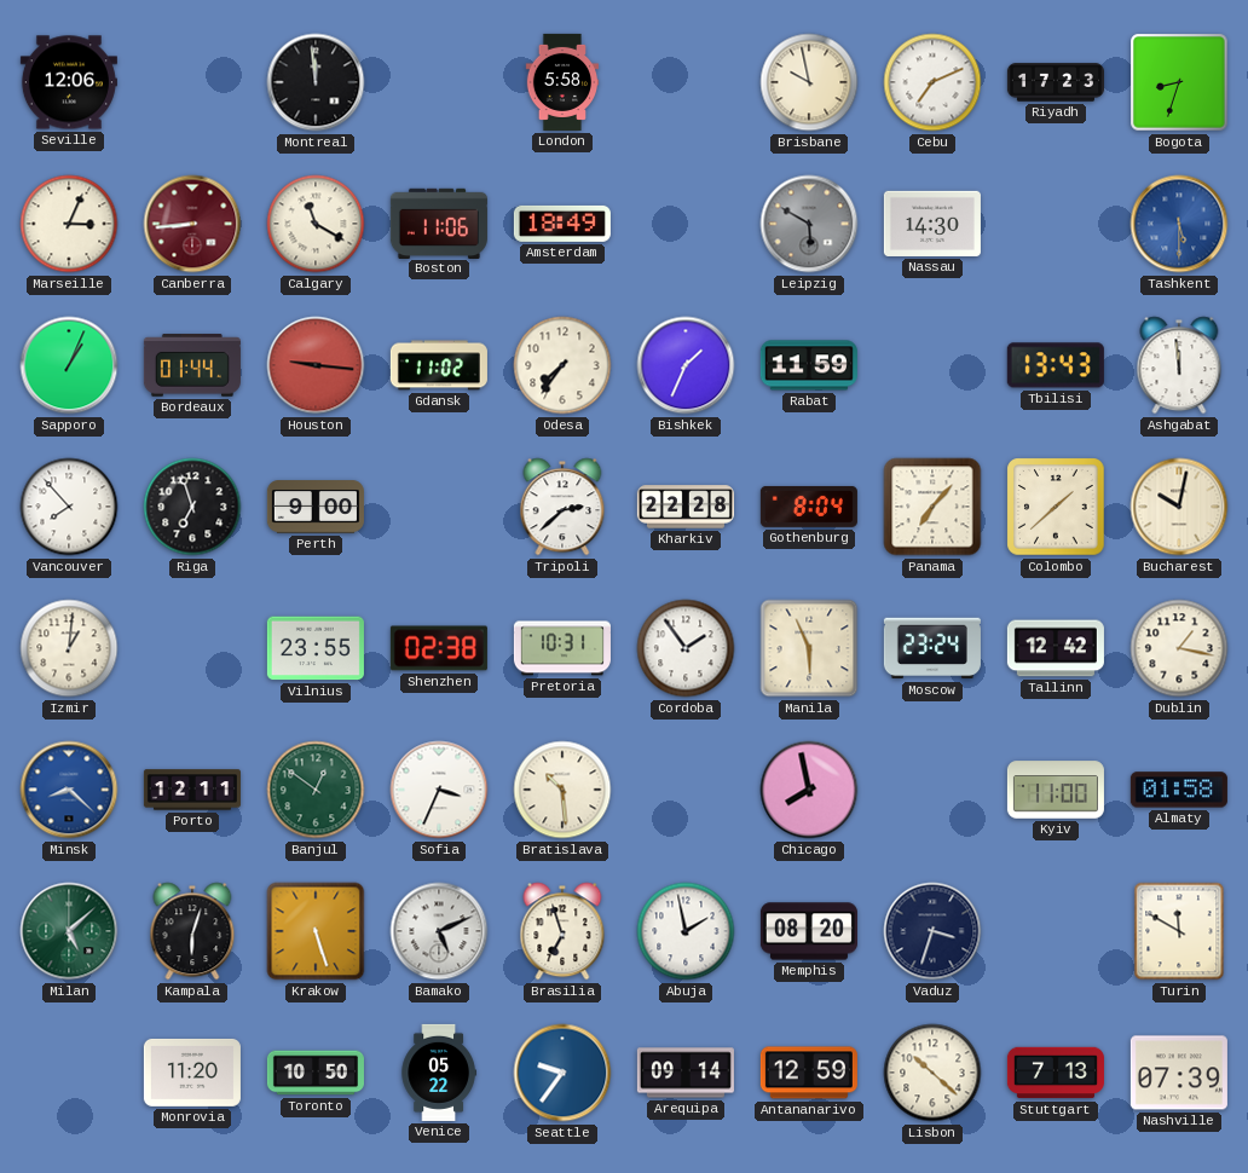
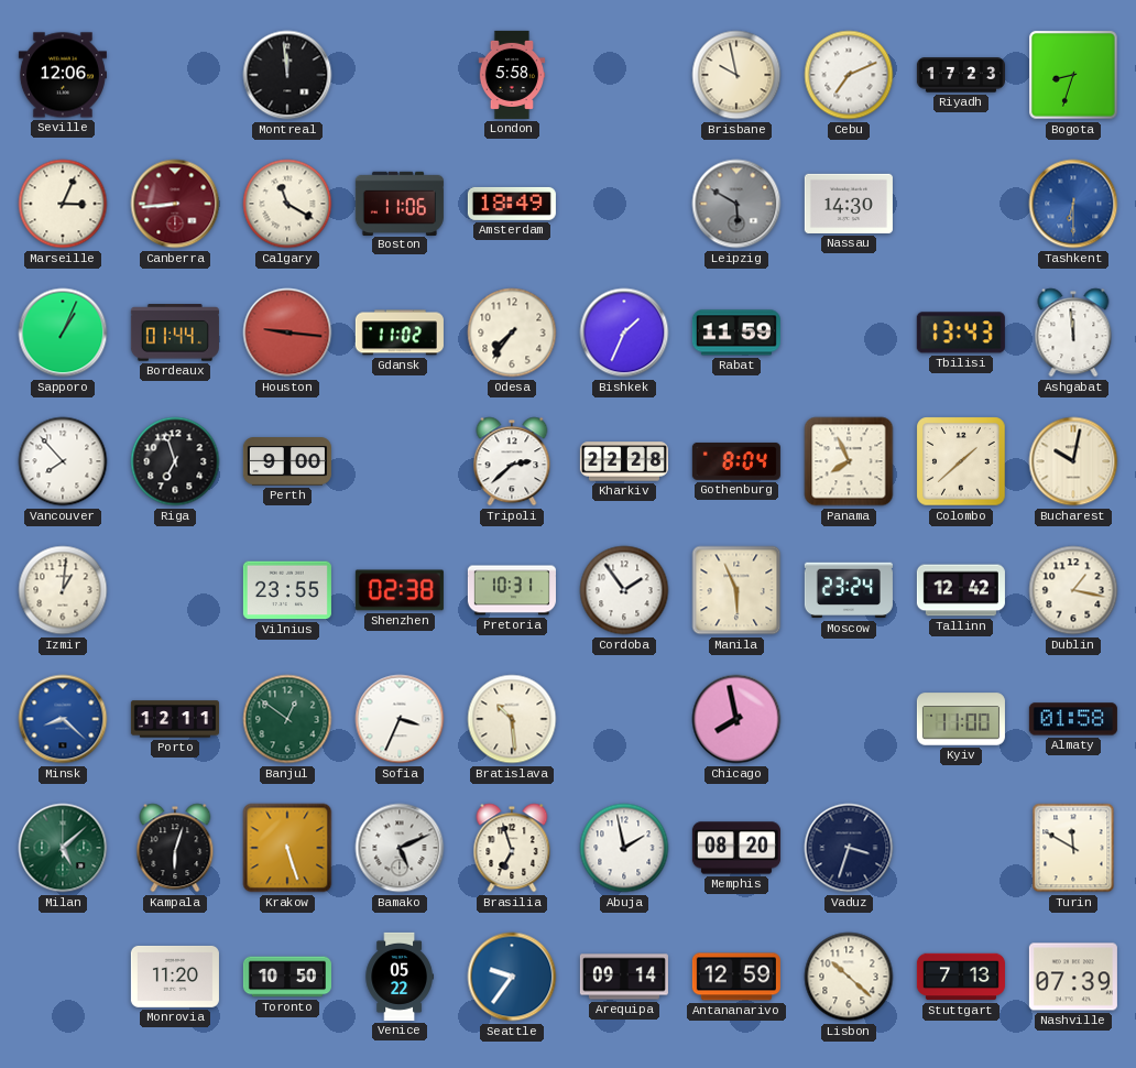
Tashkent: 5:30 -> 6:30
Panama: 7:07 -> 7:56
